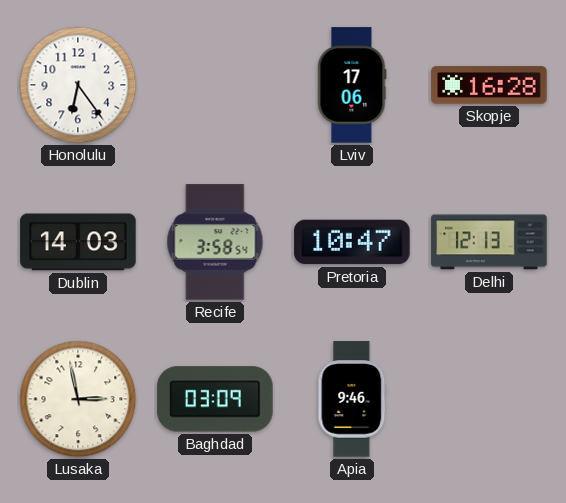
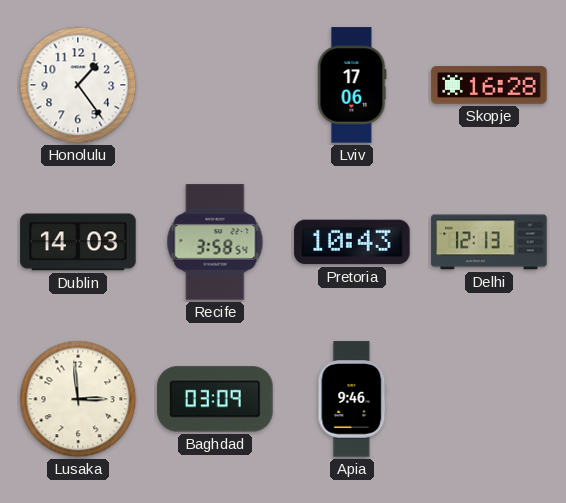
Honolulu: 6:24 -> 1:24
Pretoria: 10:47 -> 10:43
Lusaka: 2:58 -> 2:59
